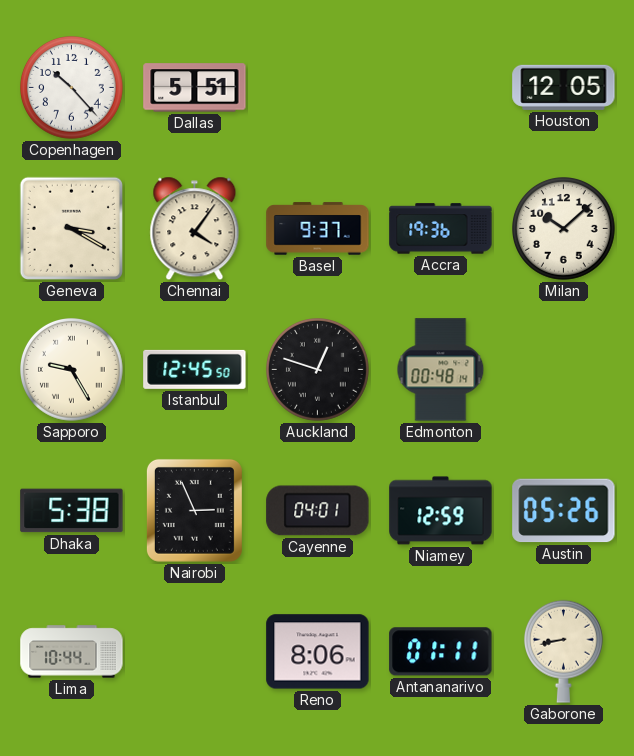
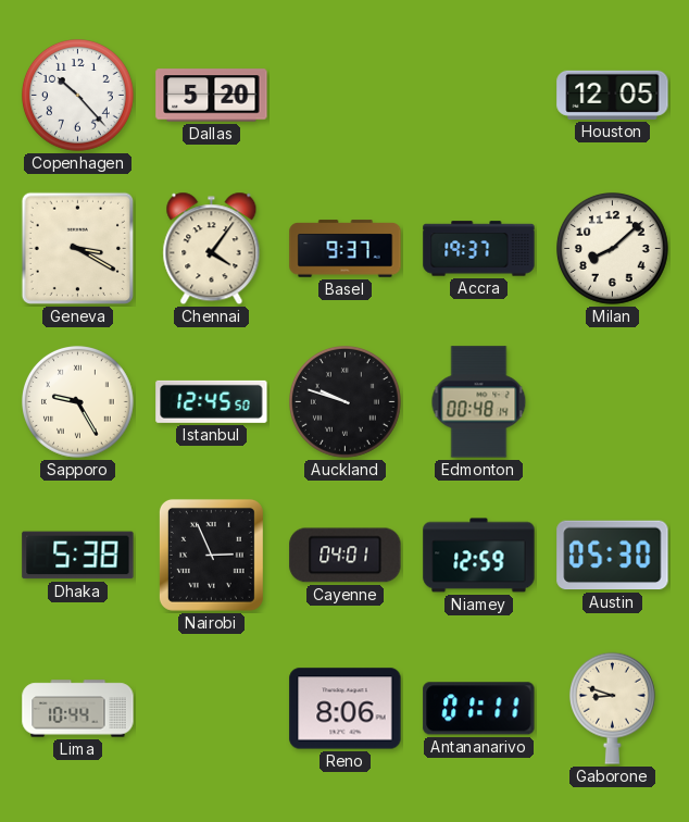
Dallas: 5:51 -> 5:20
Accra: 19:36 -> 19:37
Milan: 10:08 -> 8:08
Auckland: 12:48 -> 9:48
Austin: 05:26 -> 05:30
Gaborone: 8:43 -> 8:48
